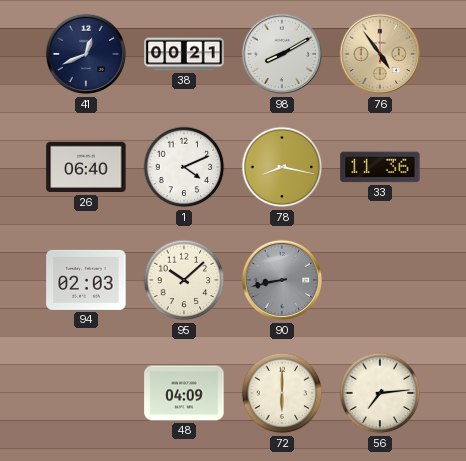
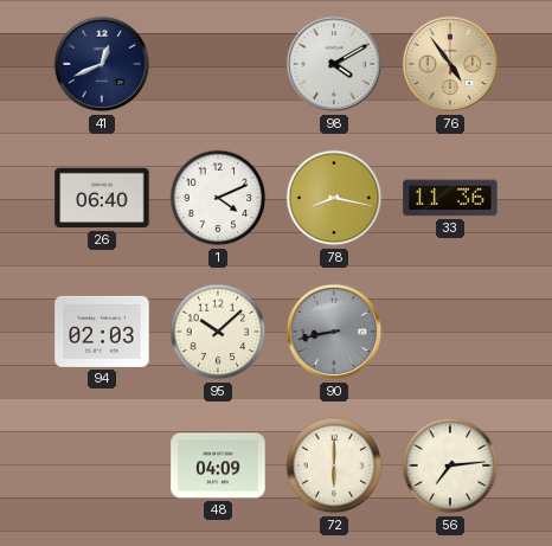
38: 00:21 -> none
98: 8:10 -> 4:10
